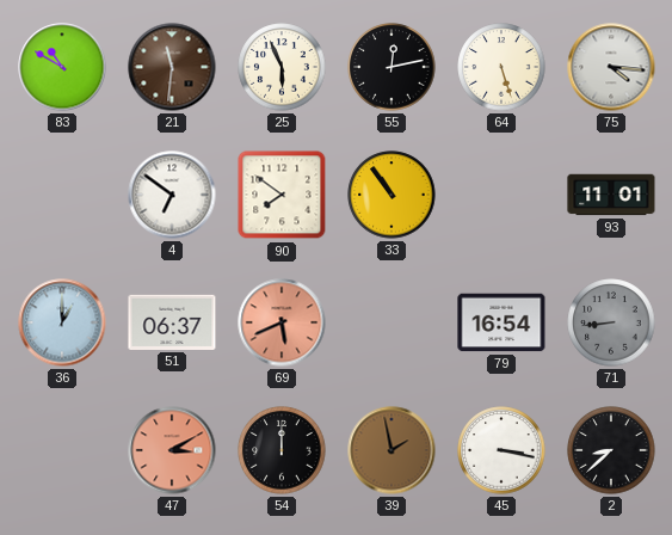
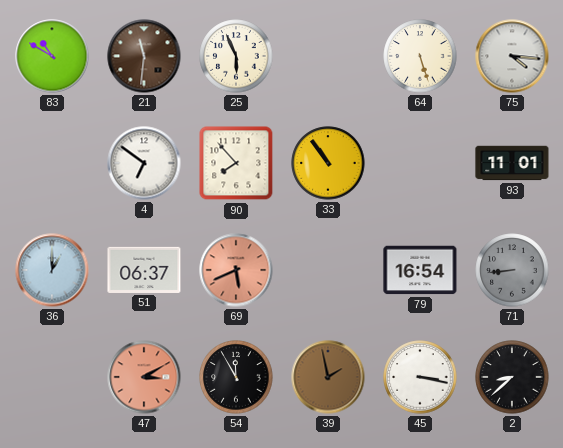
55: 12:13 -> none
90: 7:51 -> 7:53
54: 12:00 -> 11:55
